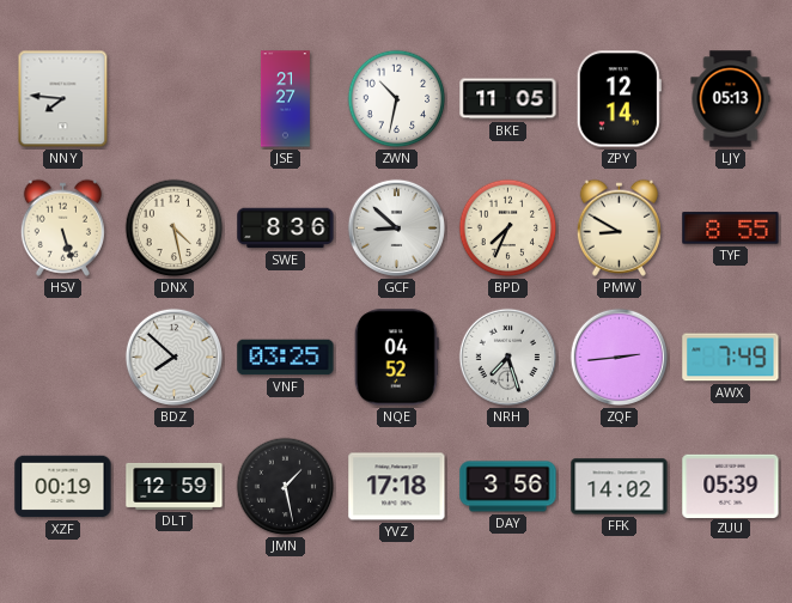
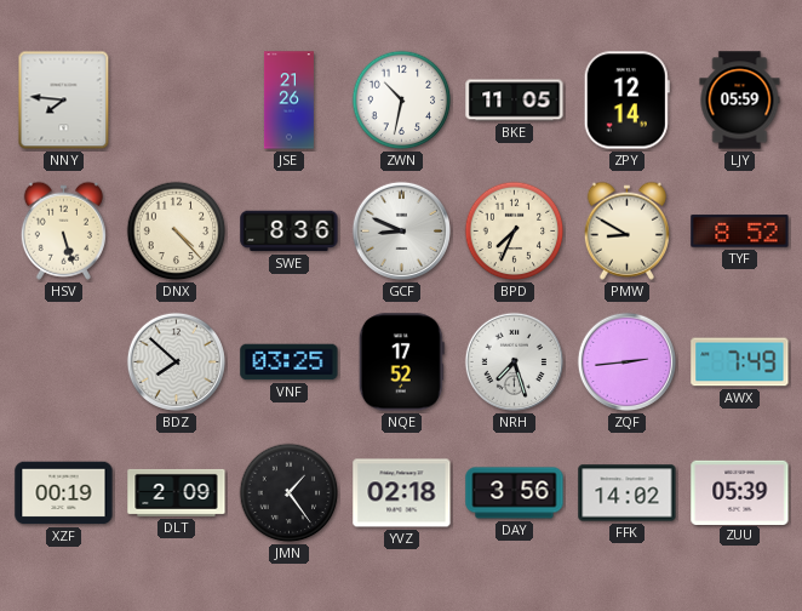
JSE: 21:27 -> 21:26
LJY: 05:13 -> 05:59
DNX: 4:28 -> 4:23
GCF: 8:52 -> 8:49
TYF: 8:55 -> 8:52
NQE: 04:52 -> 17:52
DLT: 12:59 -> 2:09
JMN: 1:28 -> 1:24
YVZ: 17:18 -> 02:18
